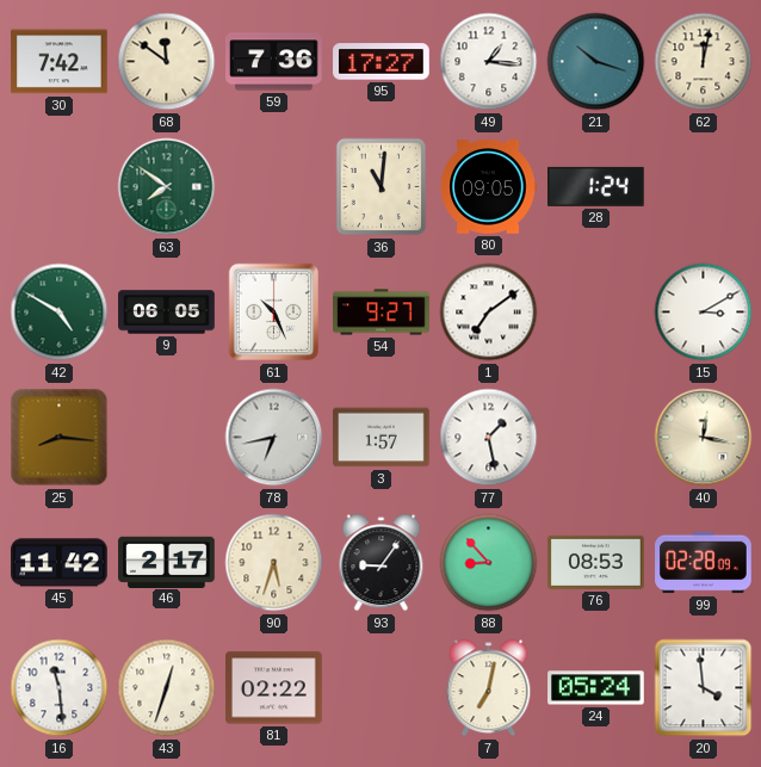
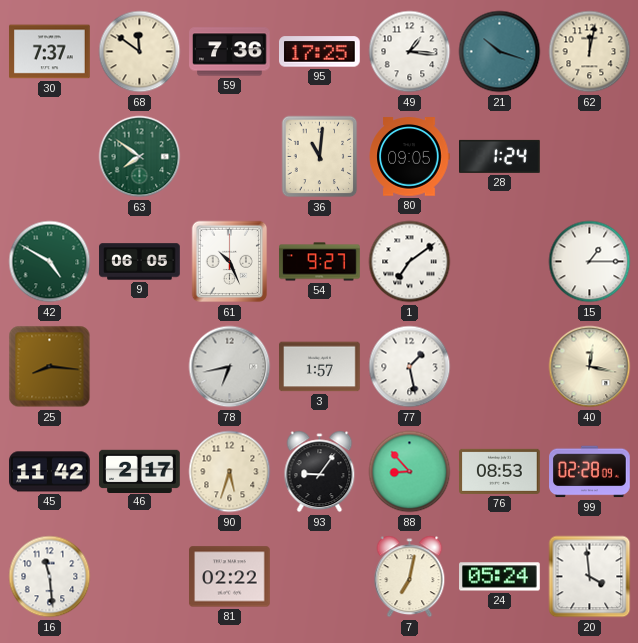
30: 7:42 -> 7:37
95: 17:27 -> 17:25
15: 3:10 -> 1:15
43: 12:33 -> none
